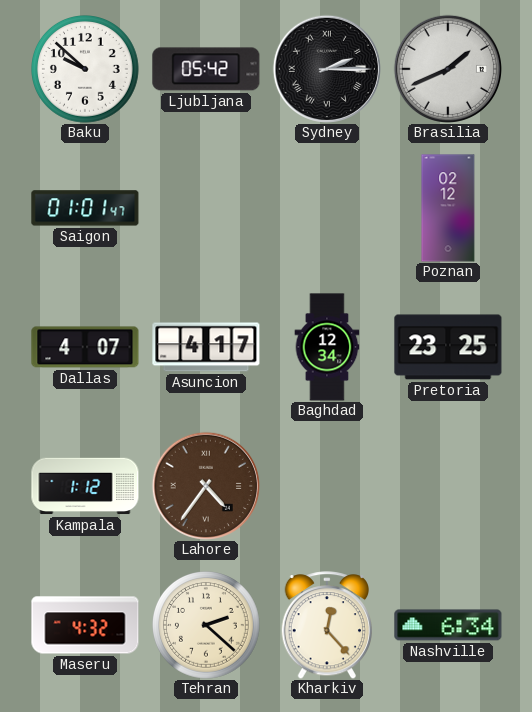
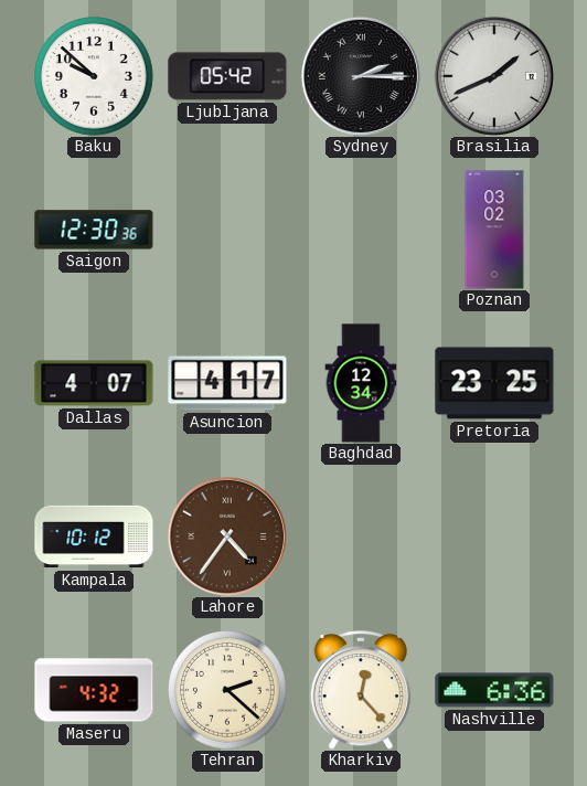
Saigon: 01:01 -> 12:30
Poznan: 02:12 -> 03:02
Kampala: 1:12 -> 10:12
Nashville: 6:34 -> 6:36
